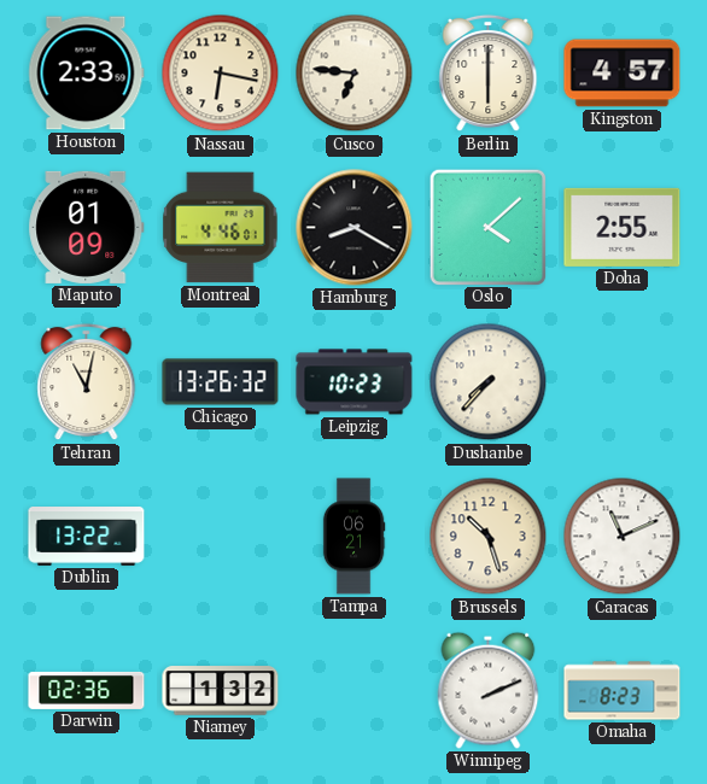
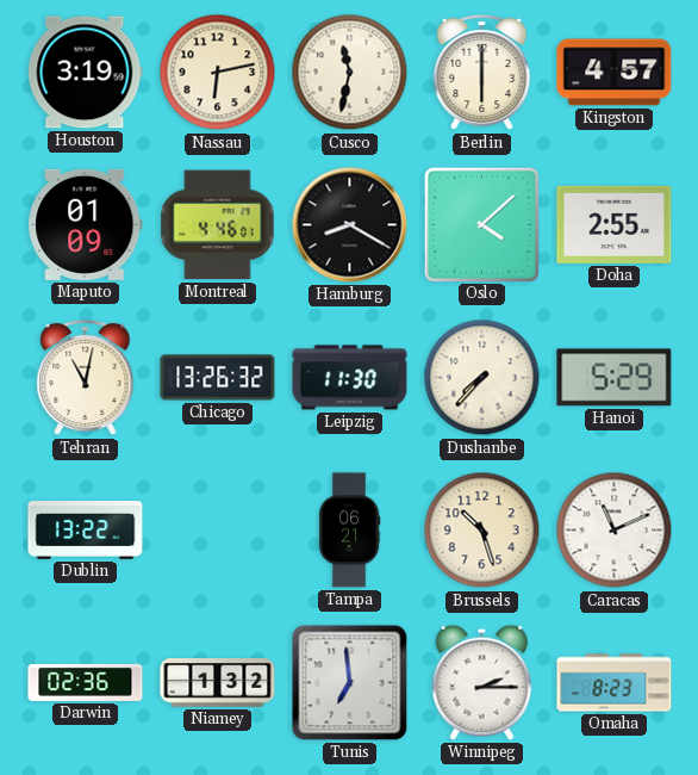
Houston: 2:33 -> 3:19
Nassau: 6:17 -> 6:13
Cusco: 6:46 -> 11:32
Leipzig: 10:23 -> 11:30
Hanoi: none -> 5:29
Tunis: none -> 6:59
Winnipeg: 2:11 -> 2:15
